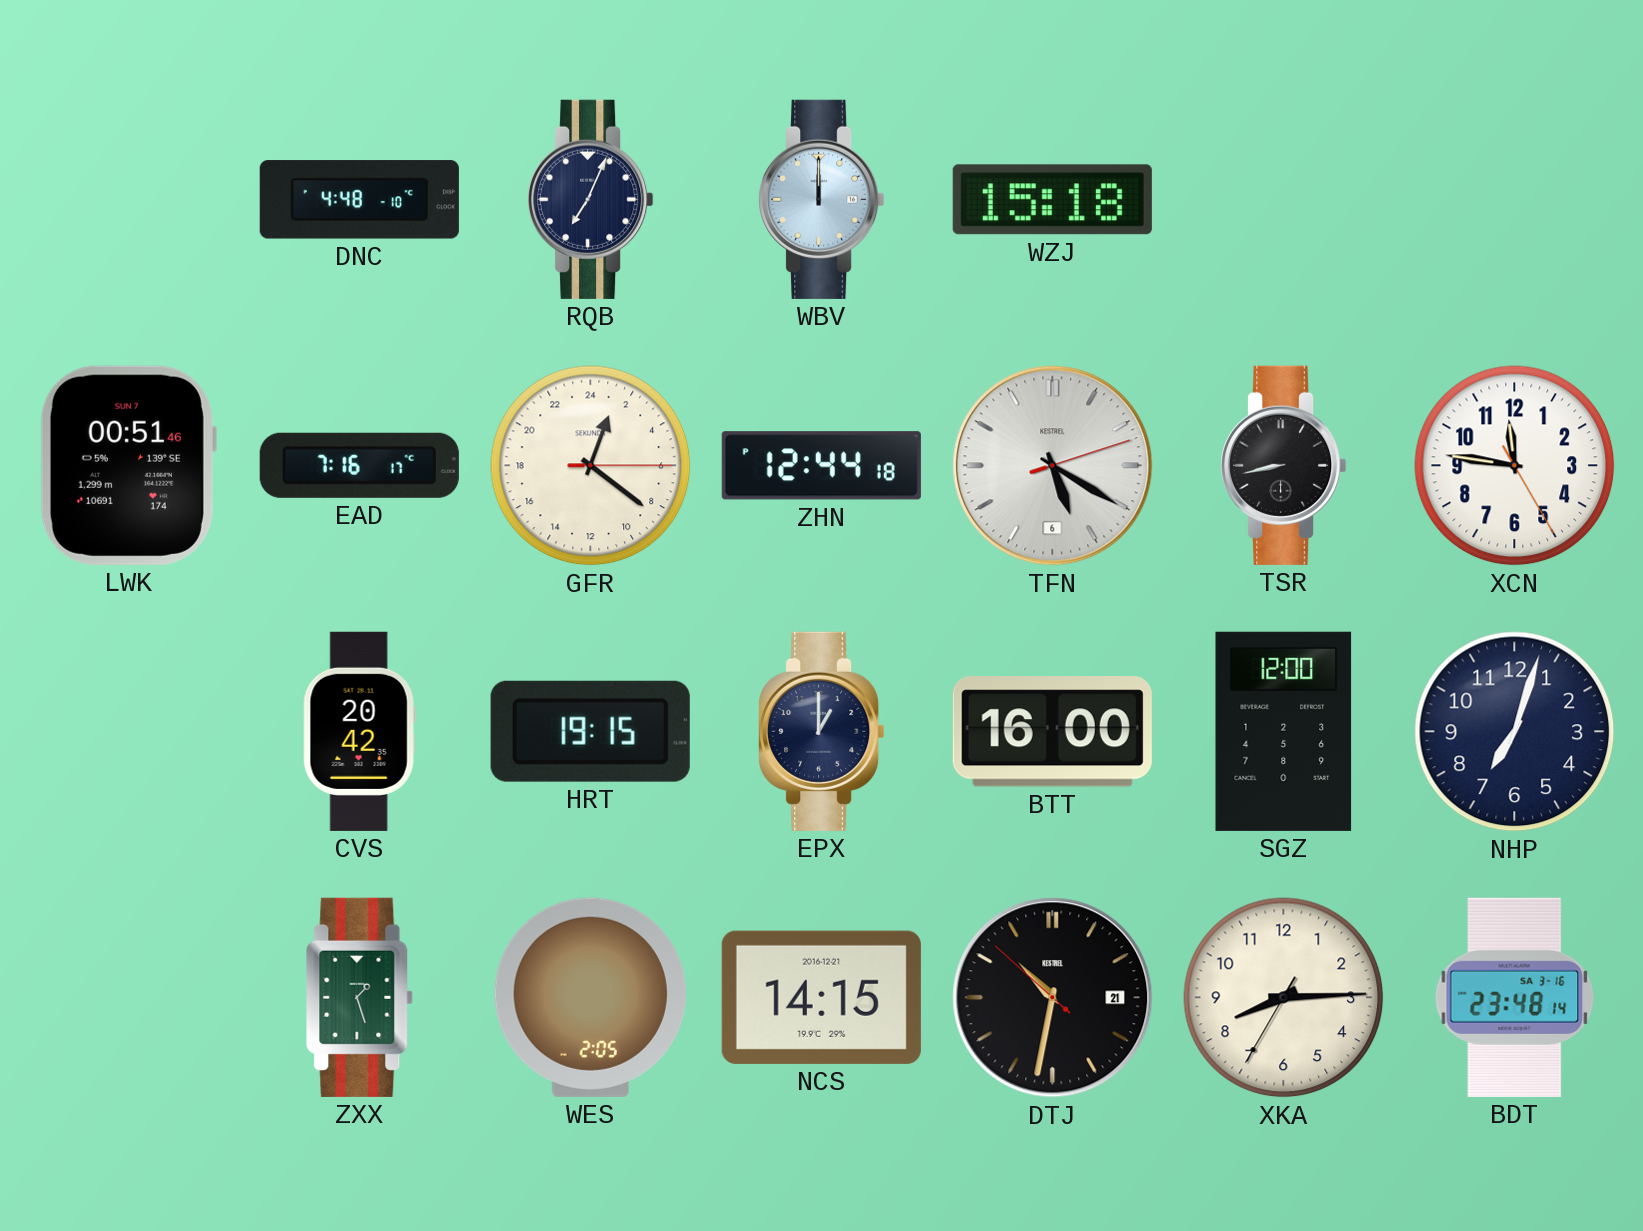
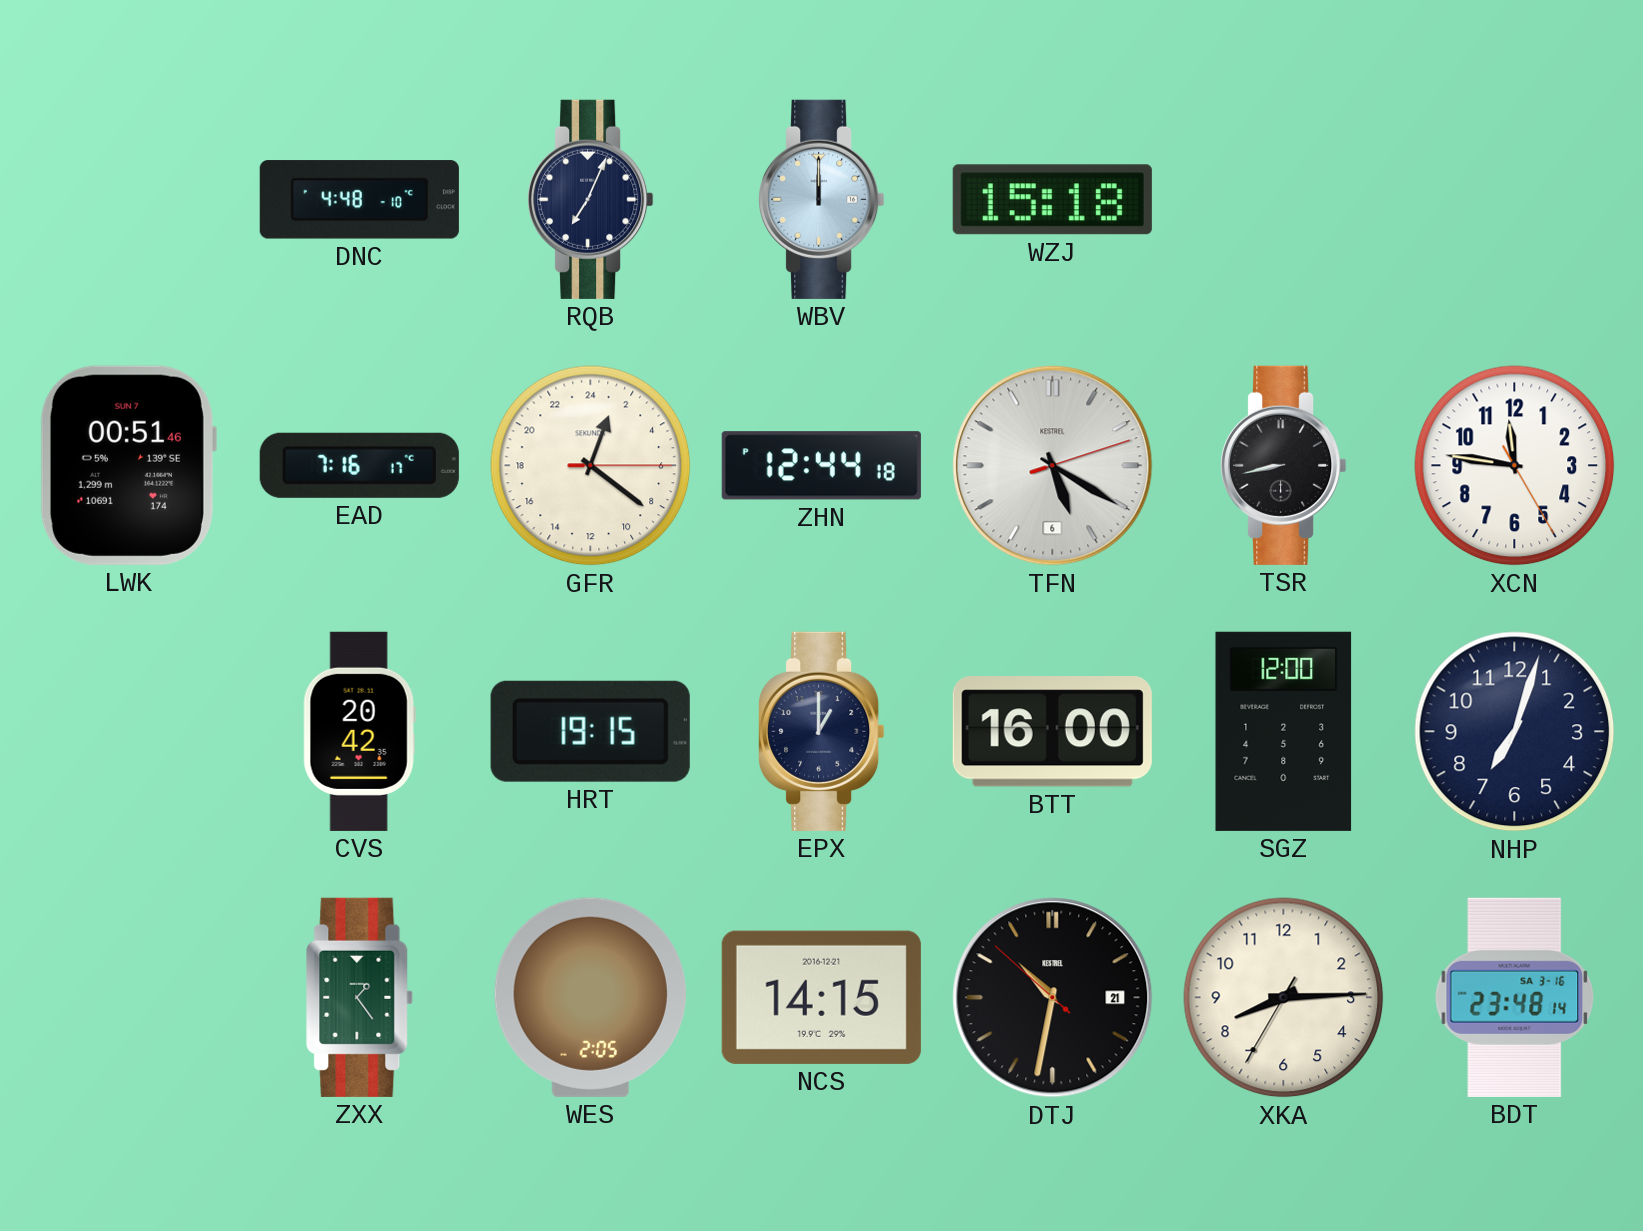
ZXX: 1:27 -> 1:24
